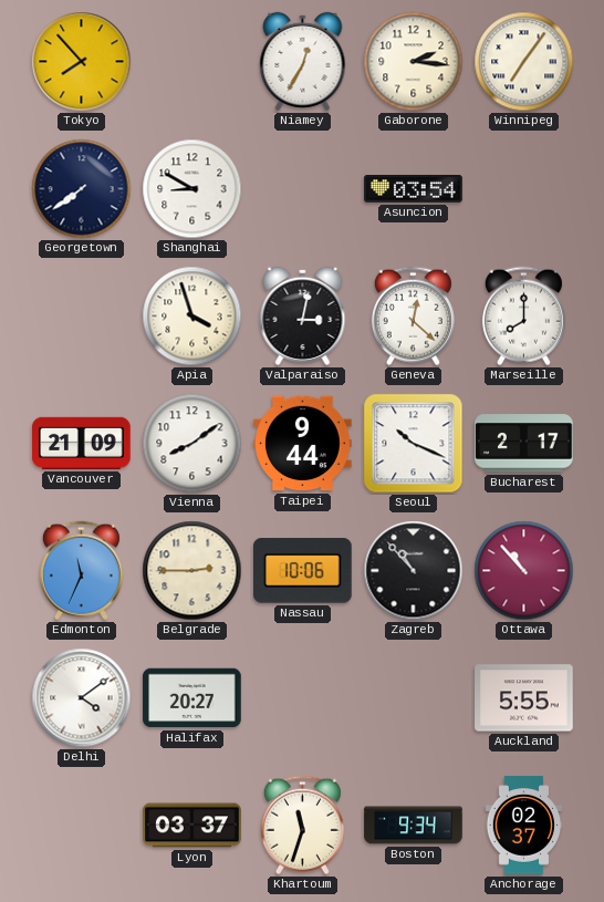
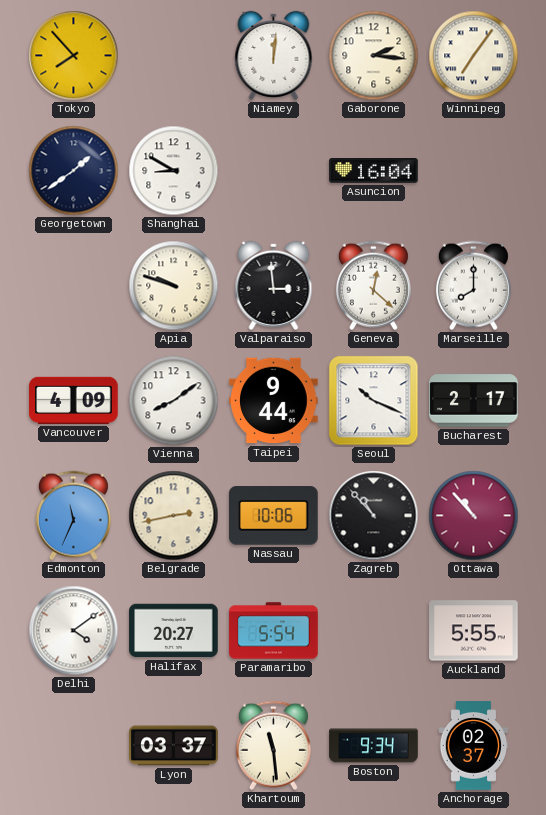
Niamey: 12:35 -> 12:01
Georgetown: 7:39 -> 1:39
Asuncion: 03:54 -> 16:04
Apia: 3:57 -> 9:48
Valparaiso: 3:02 -> 2:59
Vancouver: 21:09 -> 4:09
Belgrade: 2:45 -> 2:43
Paramaribo: none -> 5:54
Khartoum: 11:33 -> 11:29
